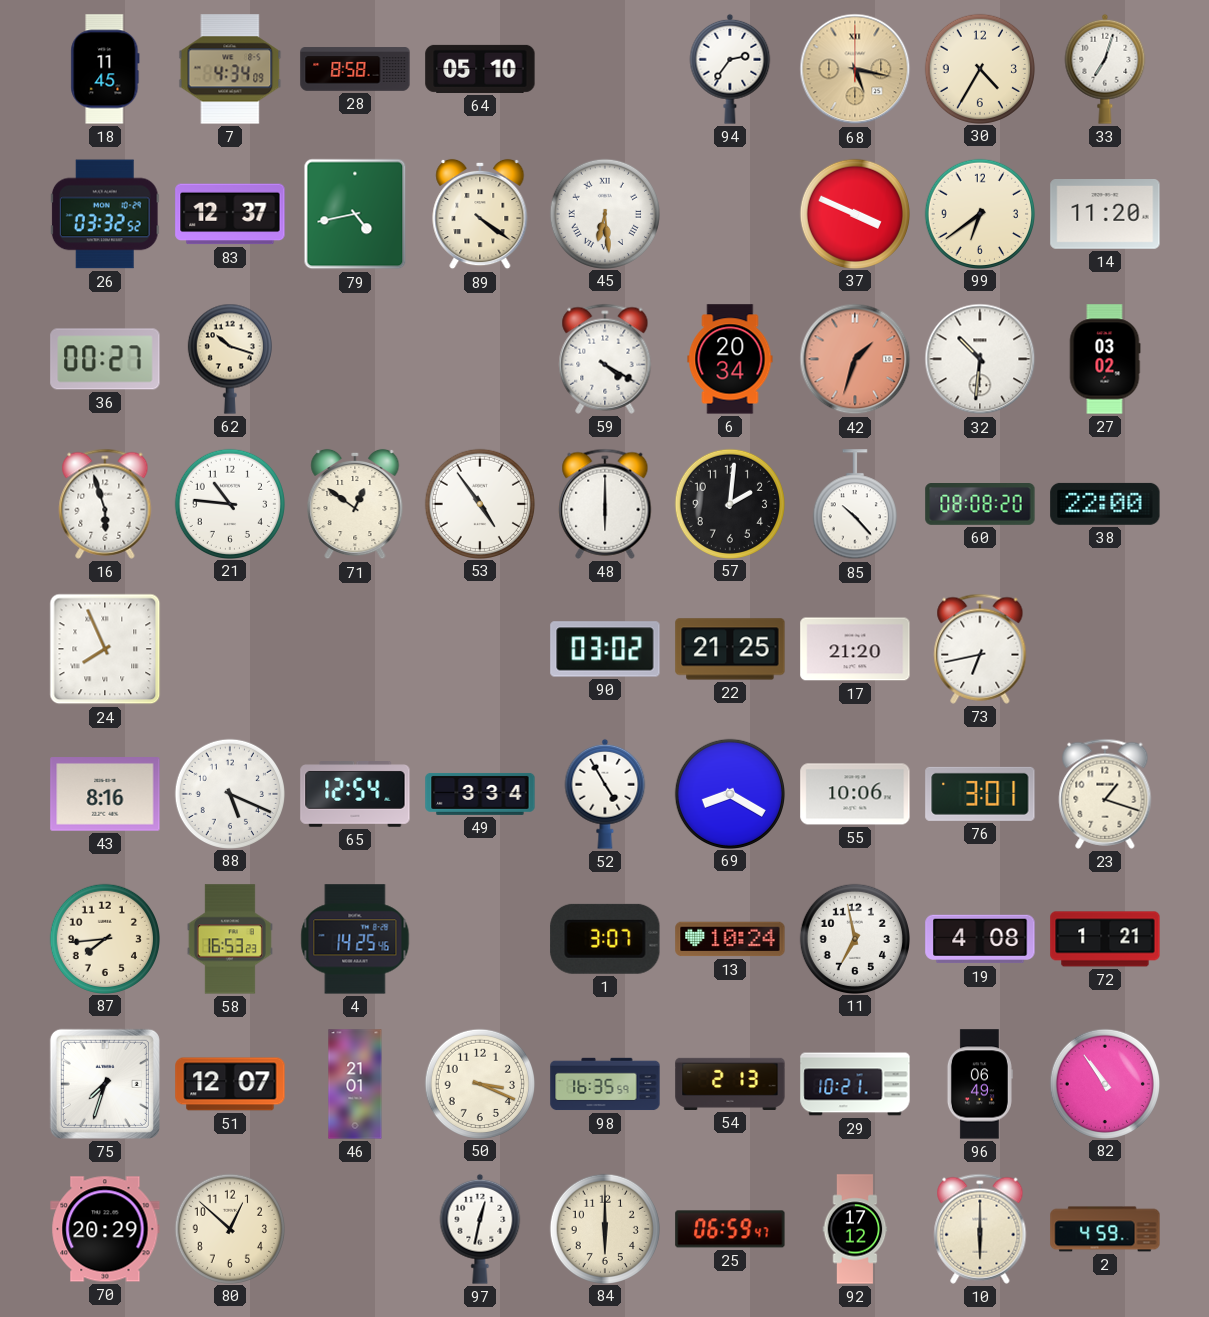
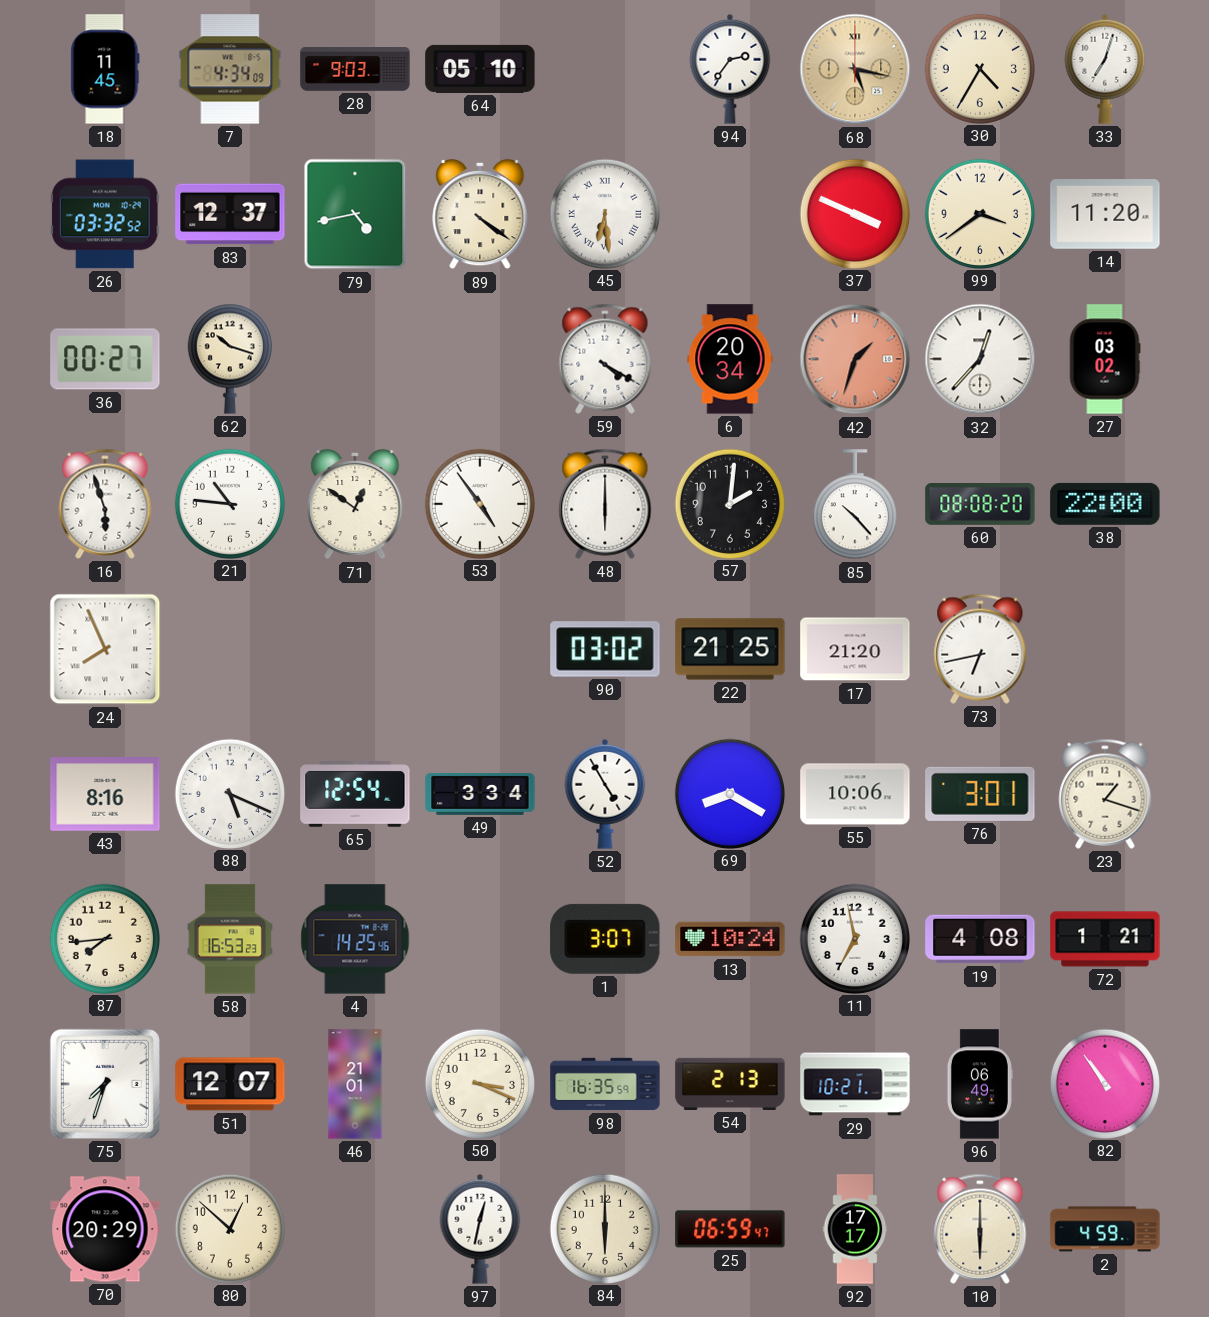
28: 8:58 -> 9:03
99: 6:39 -> 3:39
32: 10:31 -> 12:37
92: 17:12 -> 17:17
